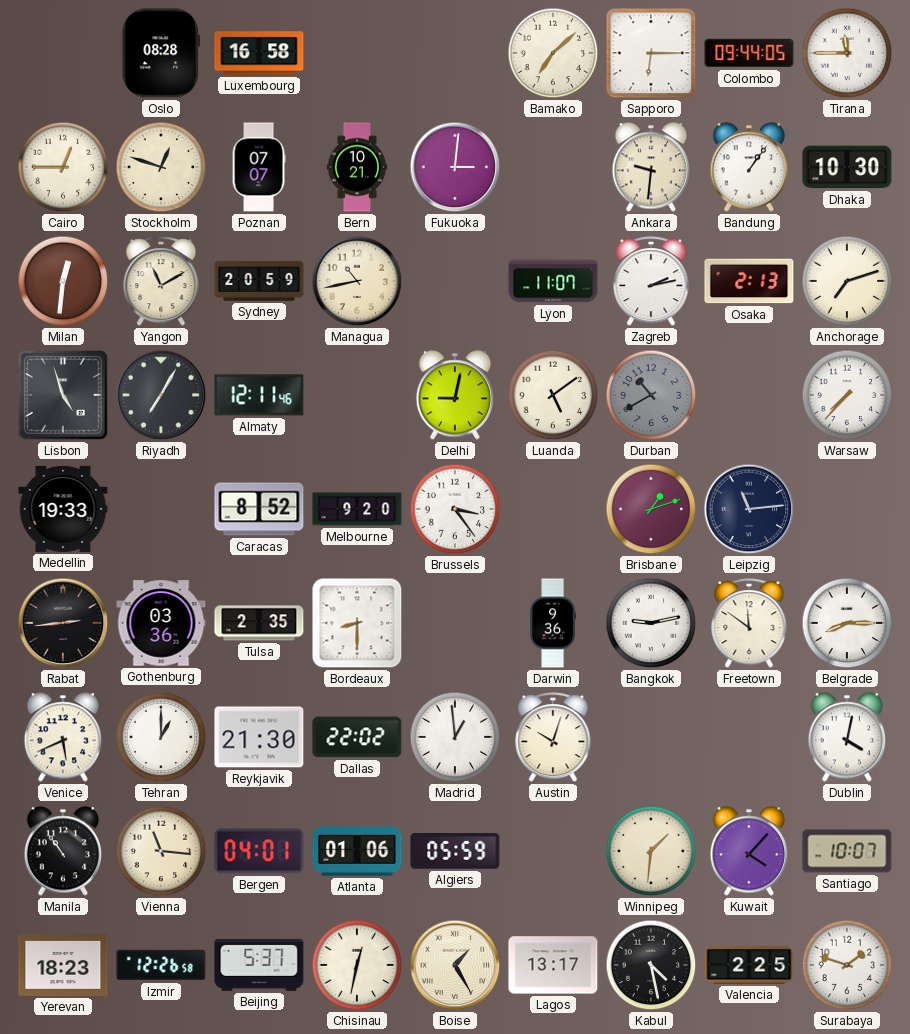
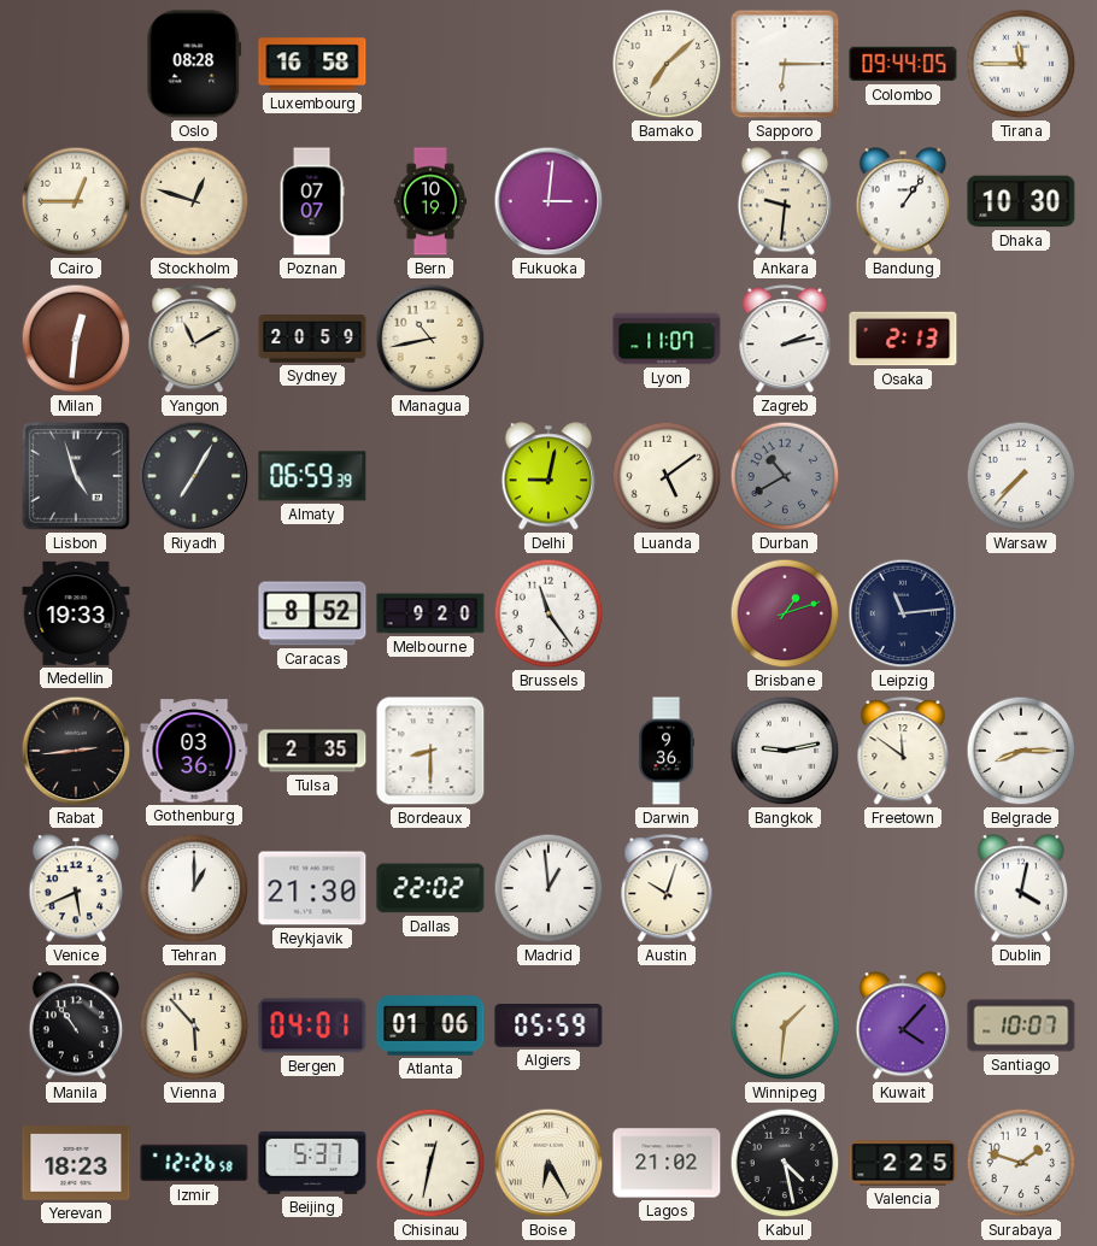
Bern: 10:21 -> 10:19
Anchorage: 7:12 -> none
Almaty: 12:11 -> 06:59
Brussels: 3:24 -> 11:24
Vienna: 11:16 -> 5:53
Boise: 1:25 -> 6:25
Lagos: 13:17 -> 21:02
